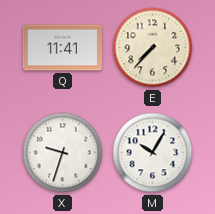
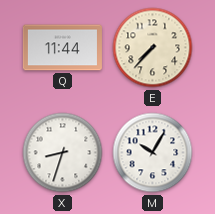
Q: 11:41 -> 11:44
X: 9:33 -> 8:33
